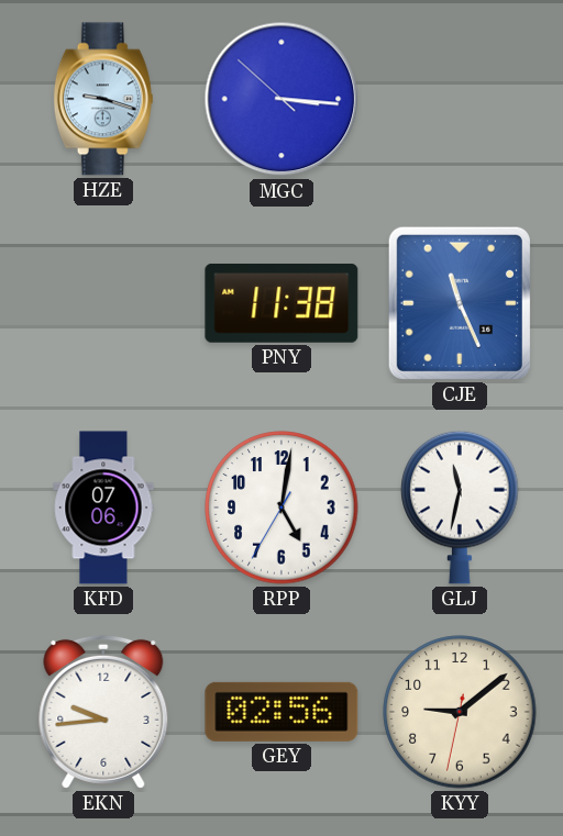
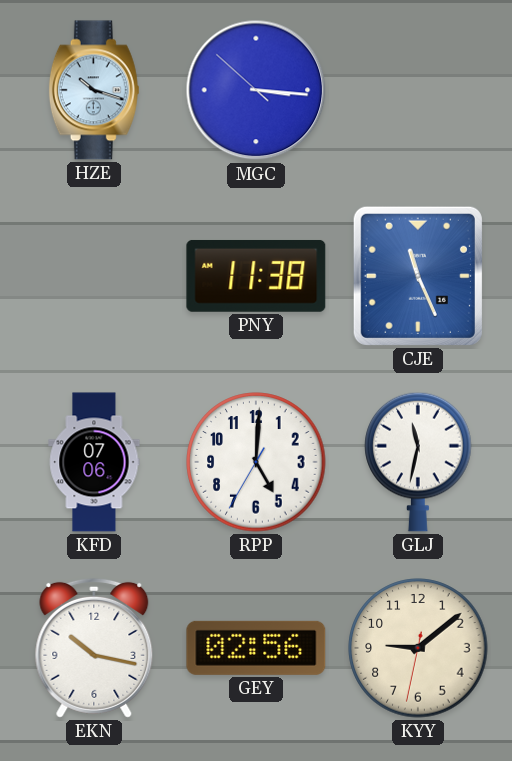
HZE: 9:18 -> 10:18
RPP: 5:01 -> 5:00
EKN: 9:44 -> 10:17
